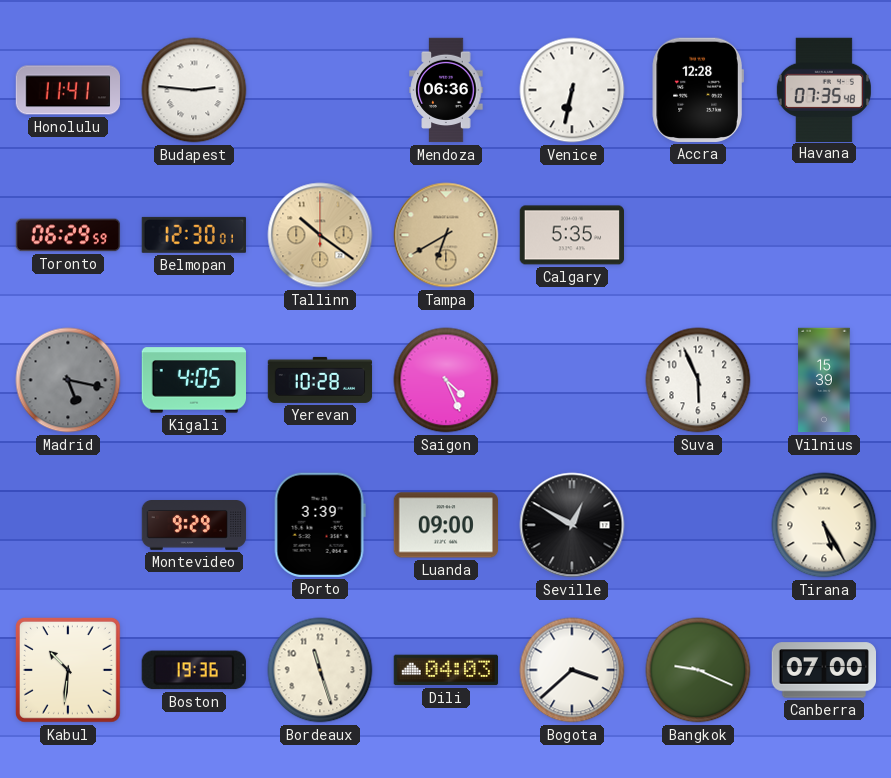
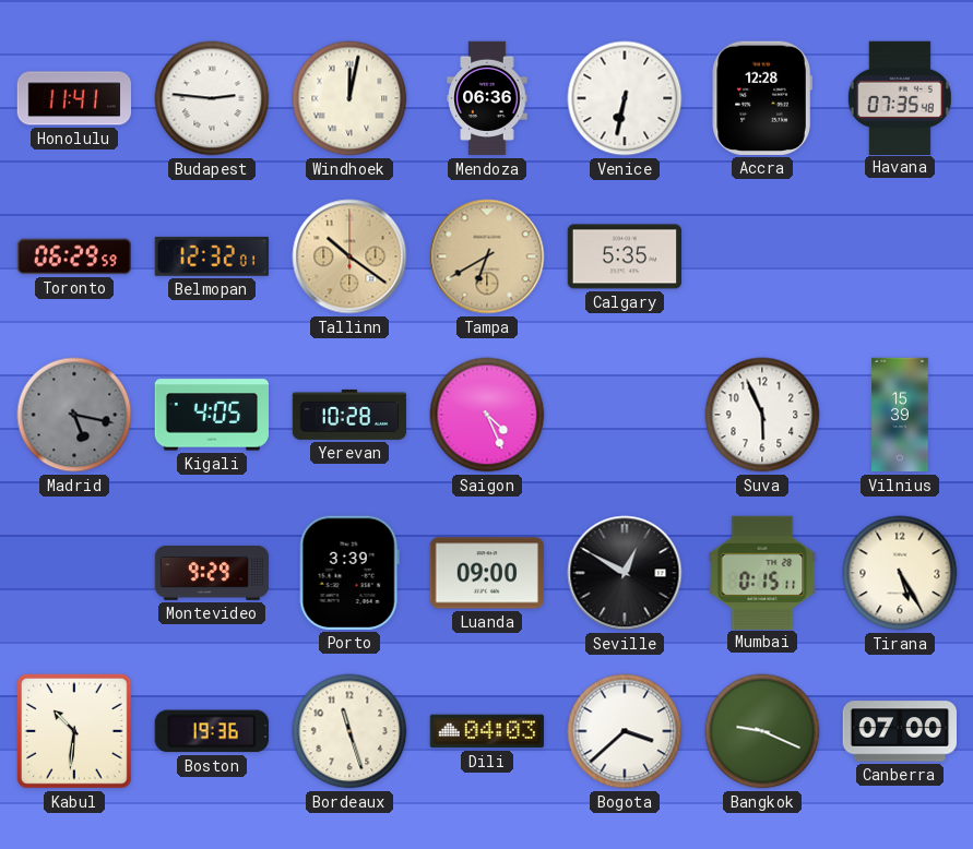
Windhoek: none -> 12:02
Belmopan: 12:30 -> 12:32
Mumbai: none -> 0:15
